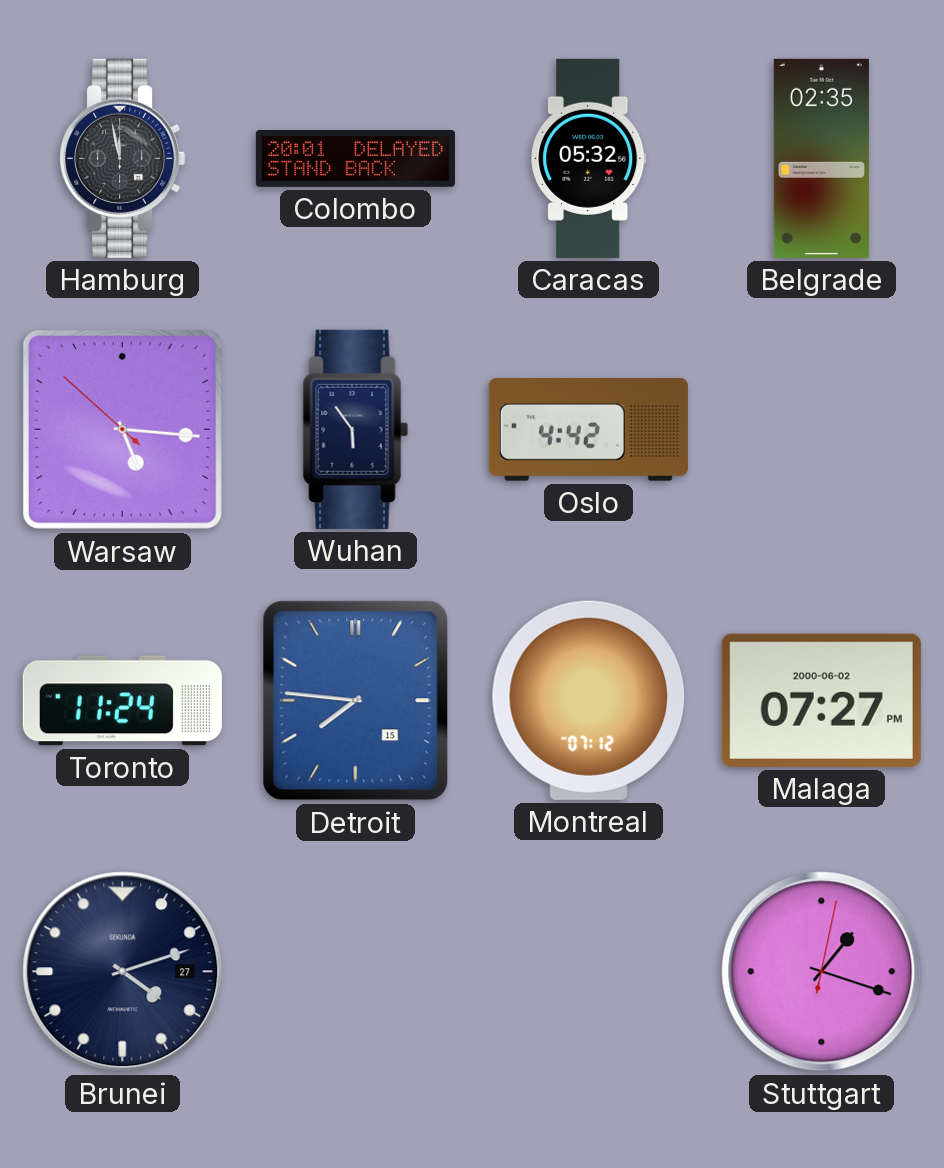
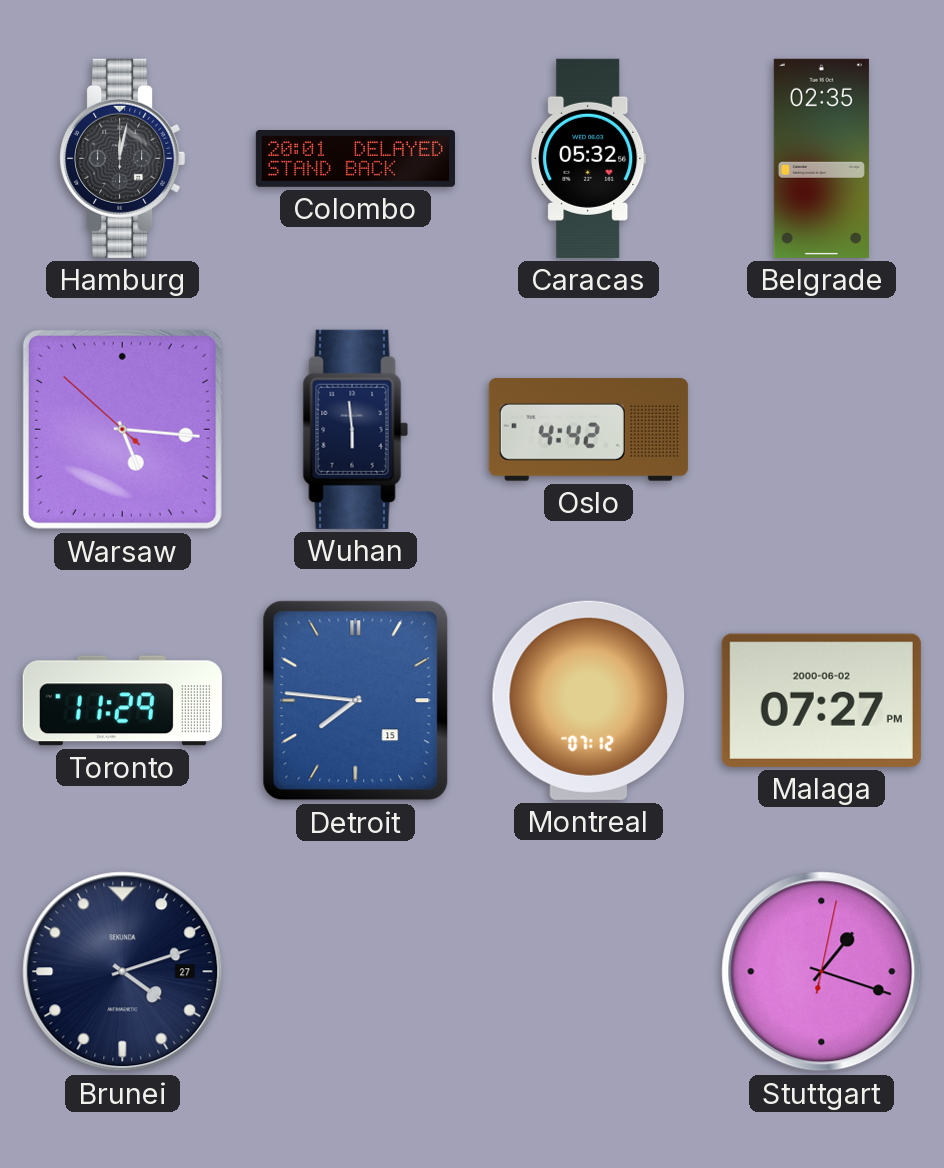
Hamburg: 11:58 -> 12:02
Wuhan: 5:54 -> 5:59
Toronto: 11:24 -> 11:29
